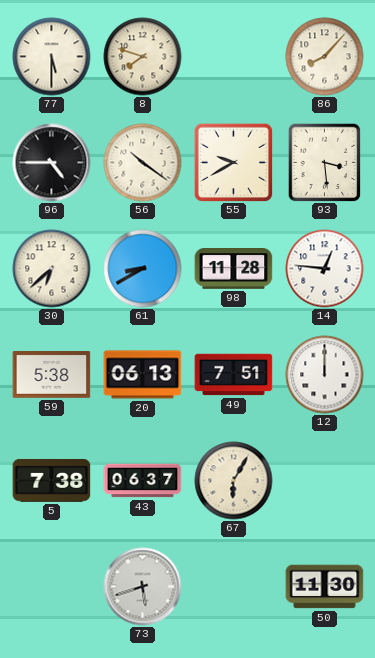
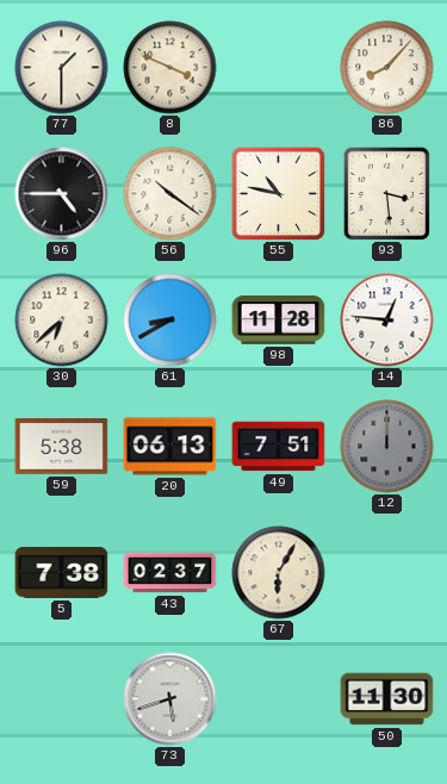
77: 5:30 -> 1:30
8: 7:48 -> 3:49
55: 9:40 -> 10:47
12 dial: white -> grey
43: 06:37 -> 02:37
